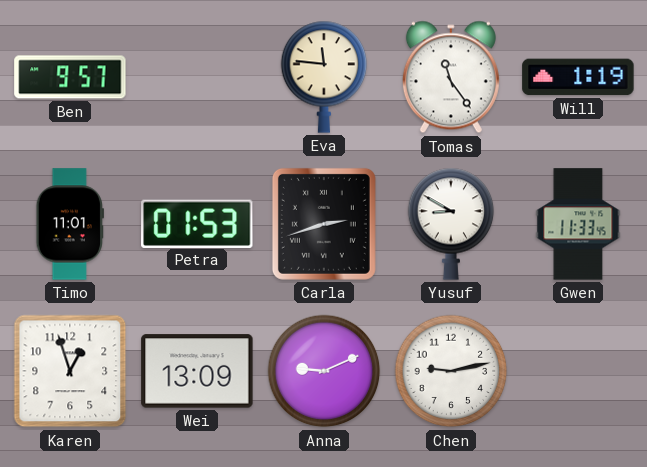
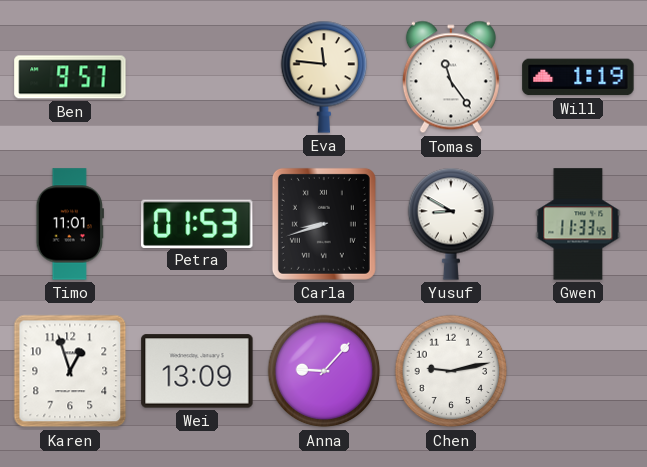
Carla: 2:42 -> 8:42
Anna: 9:11 -> 9:07
